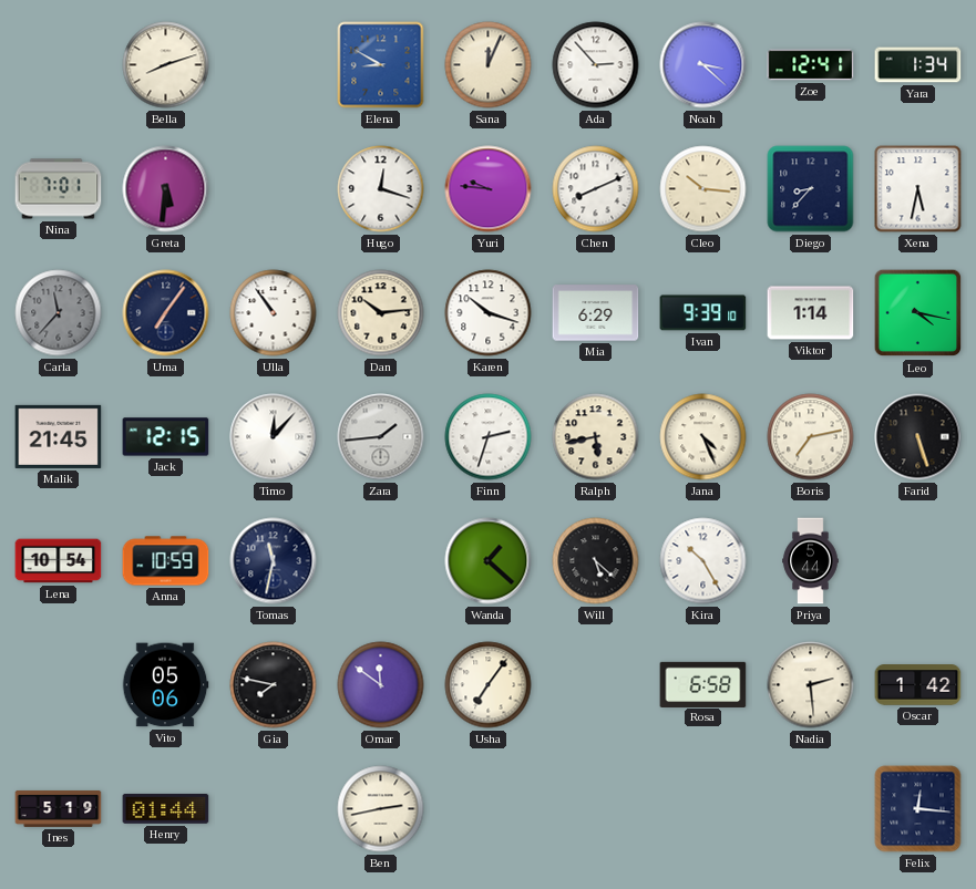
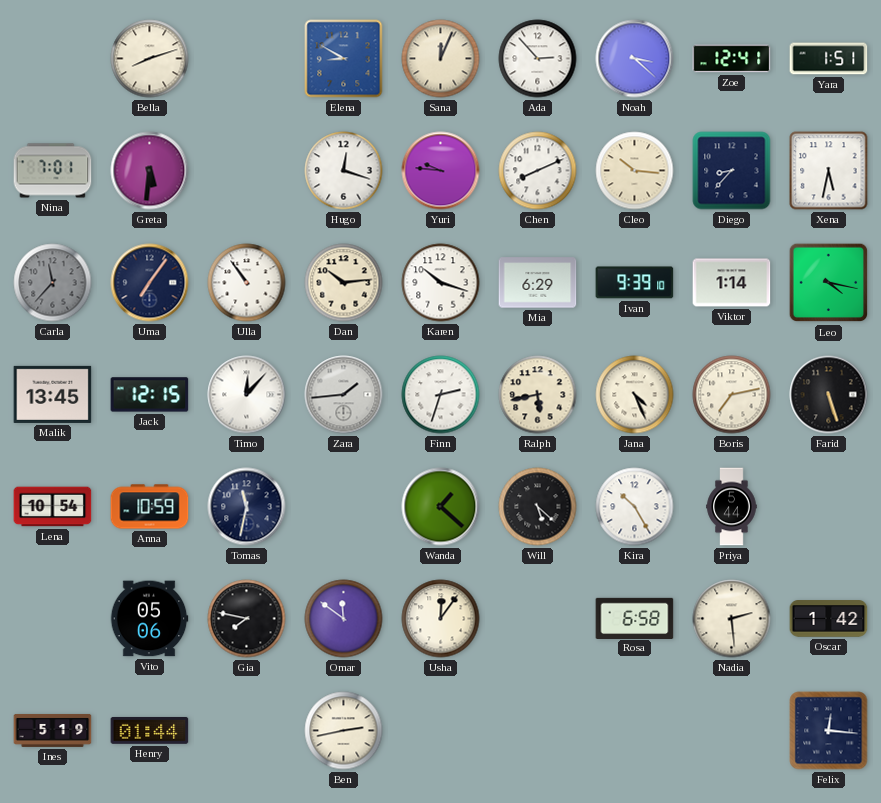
Yara: 1:34 -> 1:51
Malik: 21:45 -> 13:45
Usha: 7:06 -> 12:06
